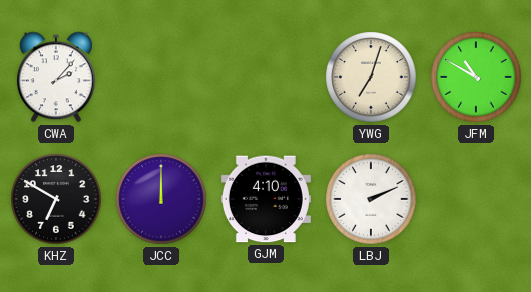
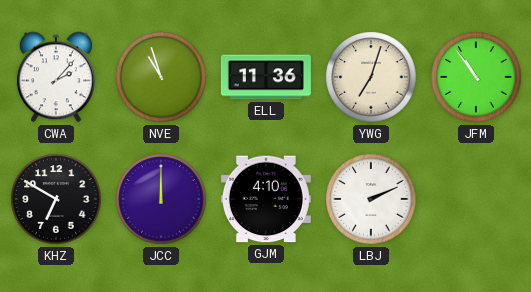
NVE: none -> 10:57
ELL: none -> 11:36
JFM: 10:50 -> 10:54
